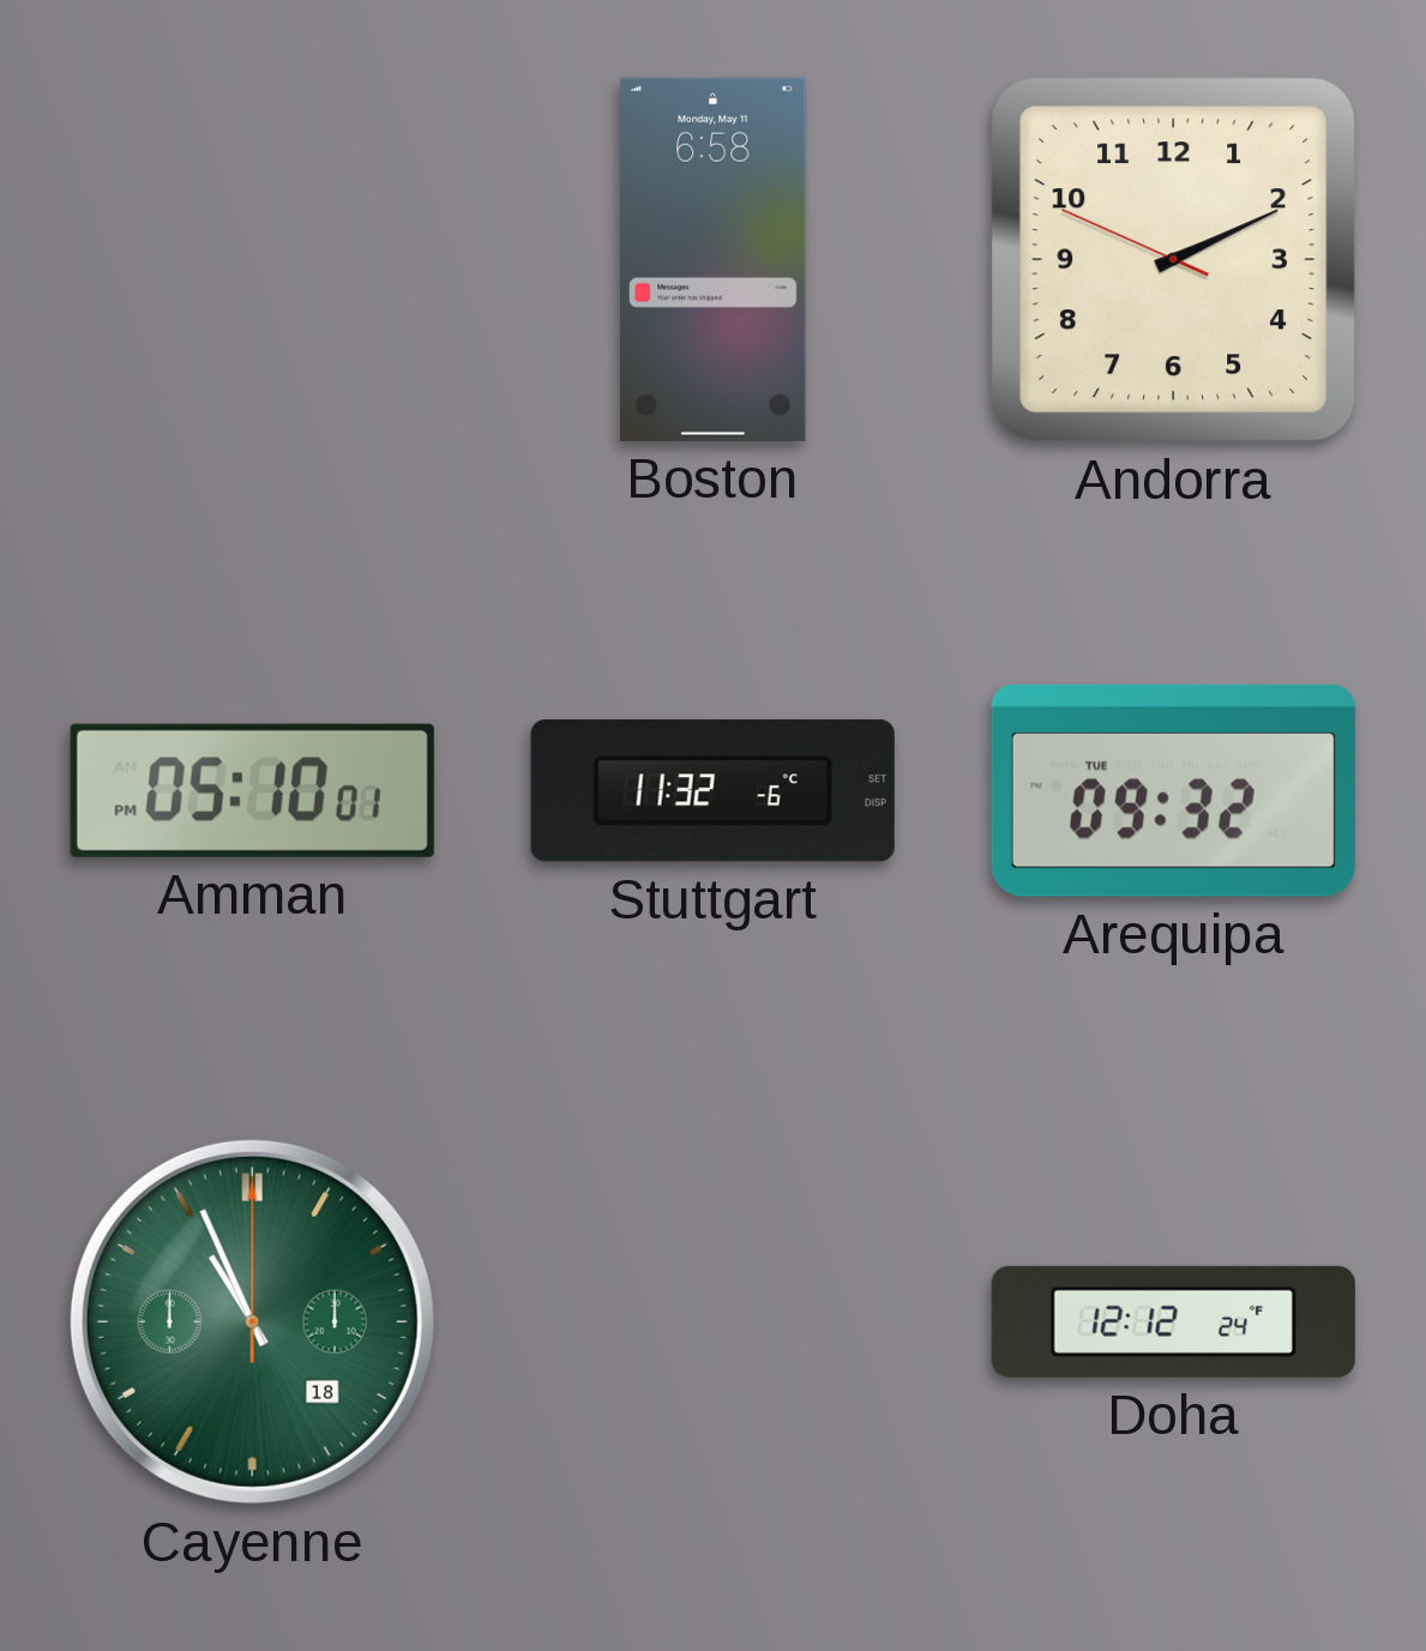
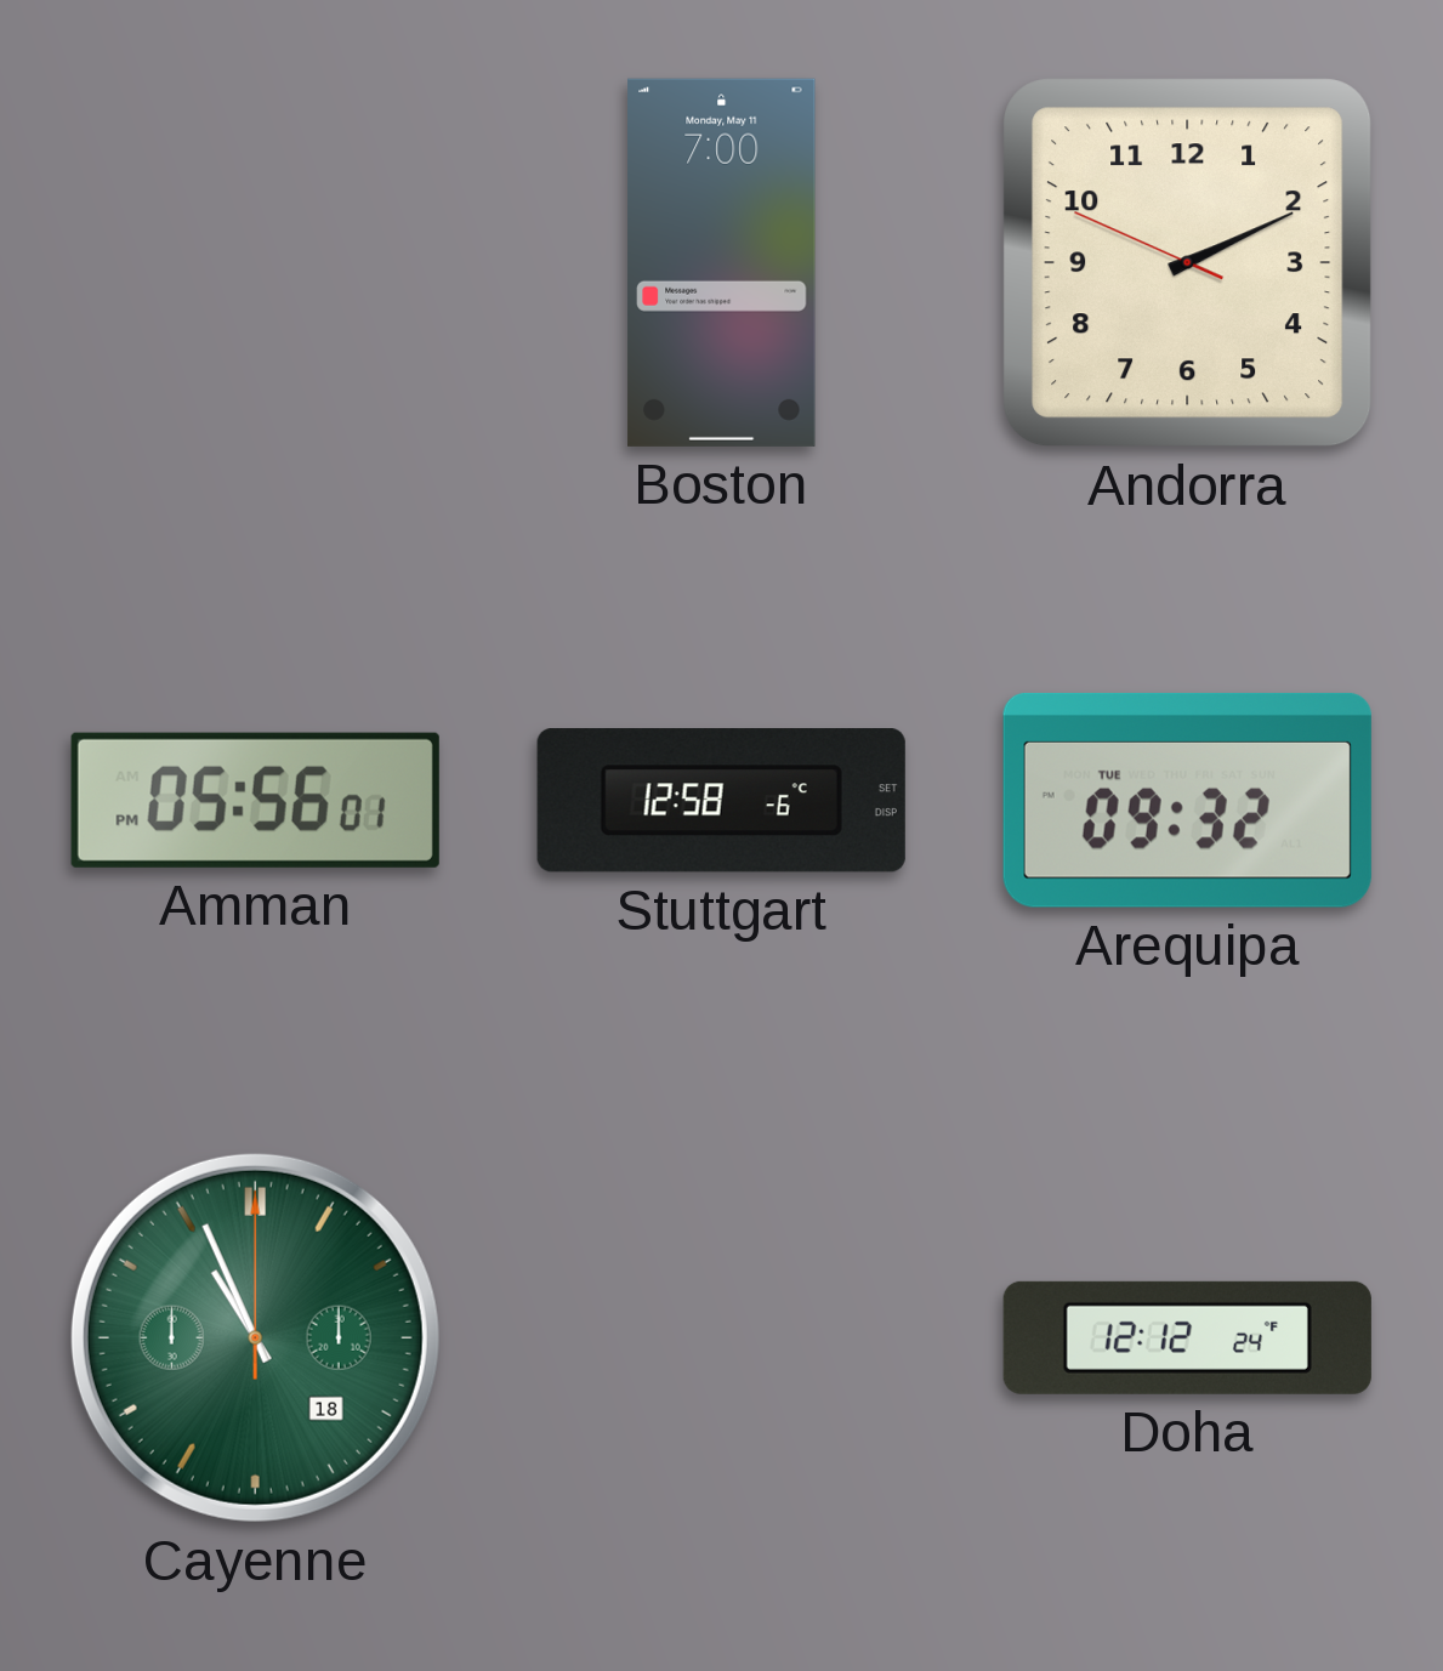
Boston: 6:58 -> 7:00
Amman: 05:10 -> 05:56
Stuttgart: 11:32 -> 12:58
